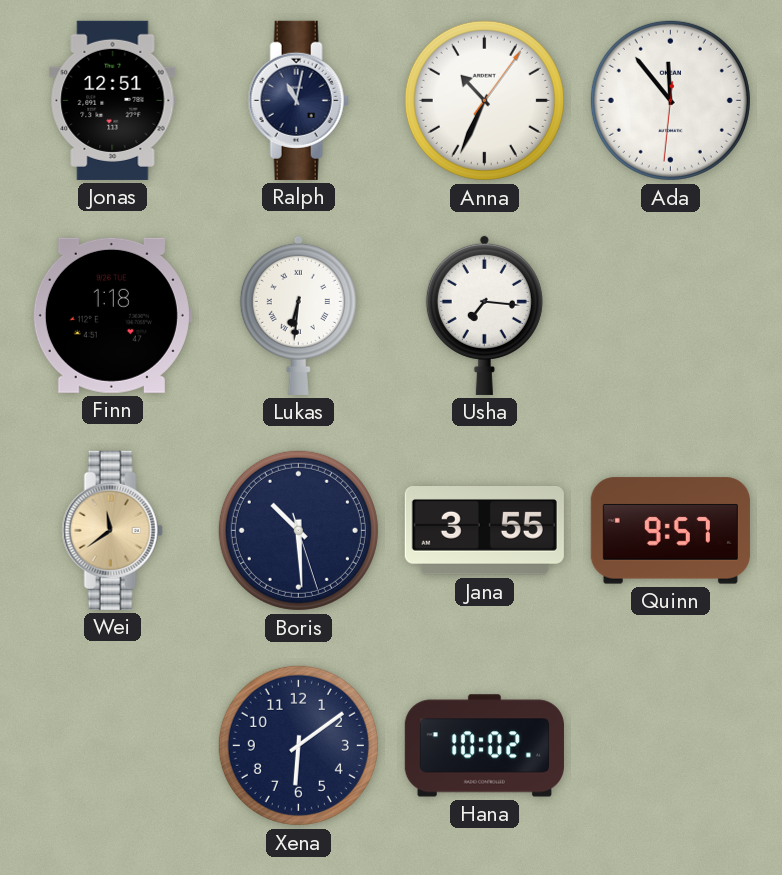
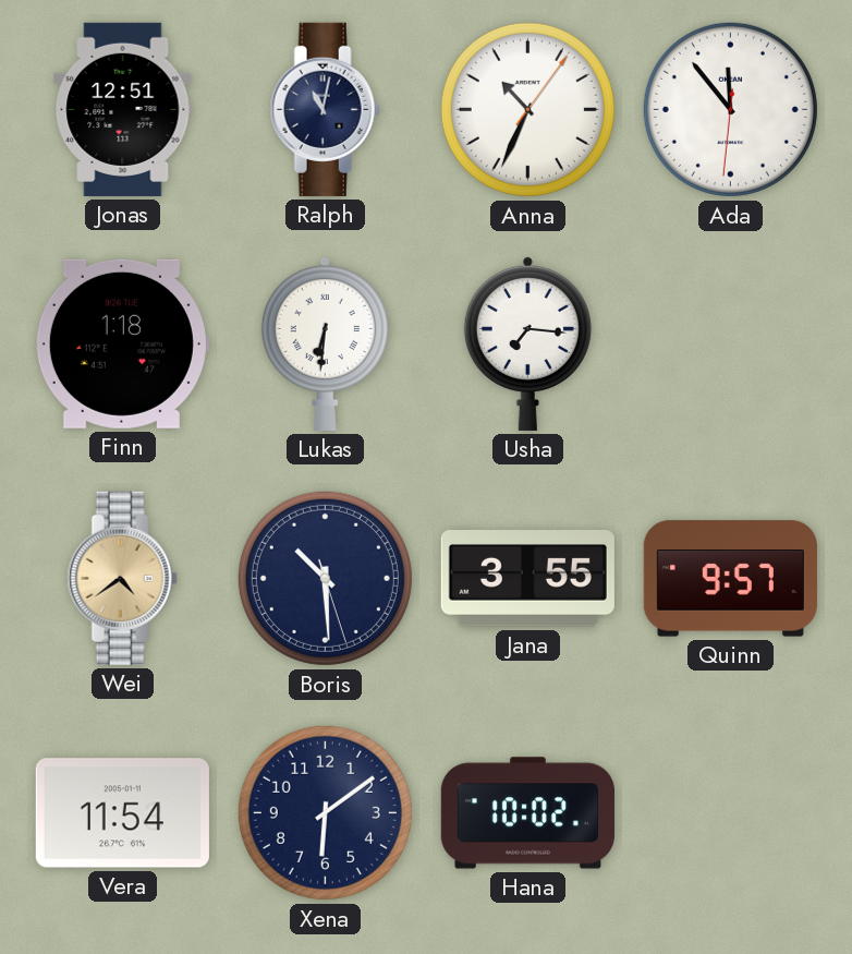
Wei: 11:39 -> 4:39
Vera: none -> 11:54
